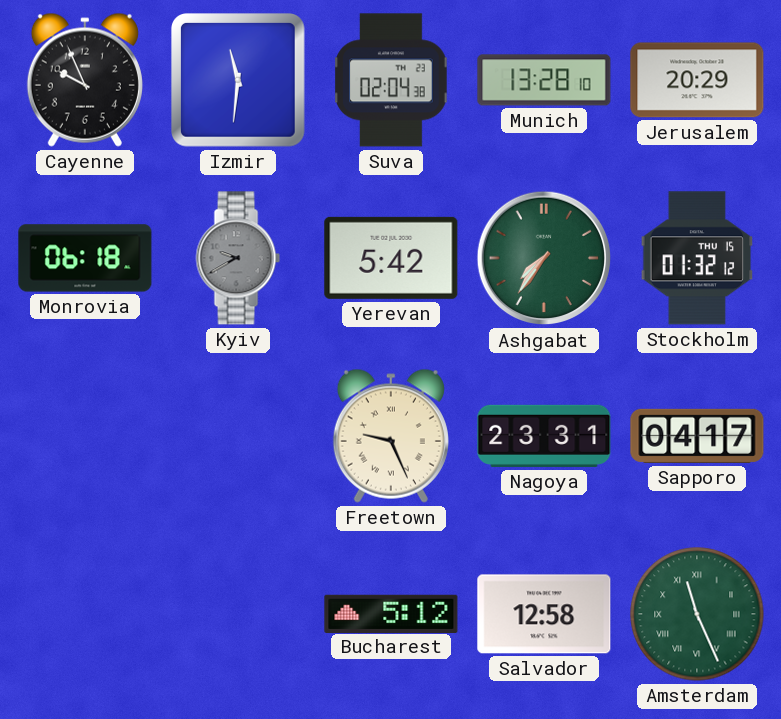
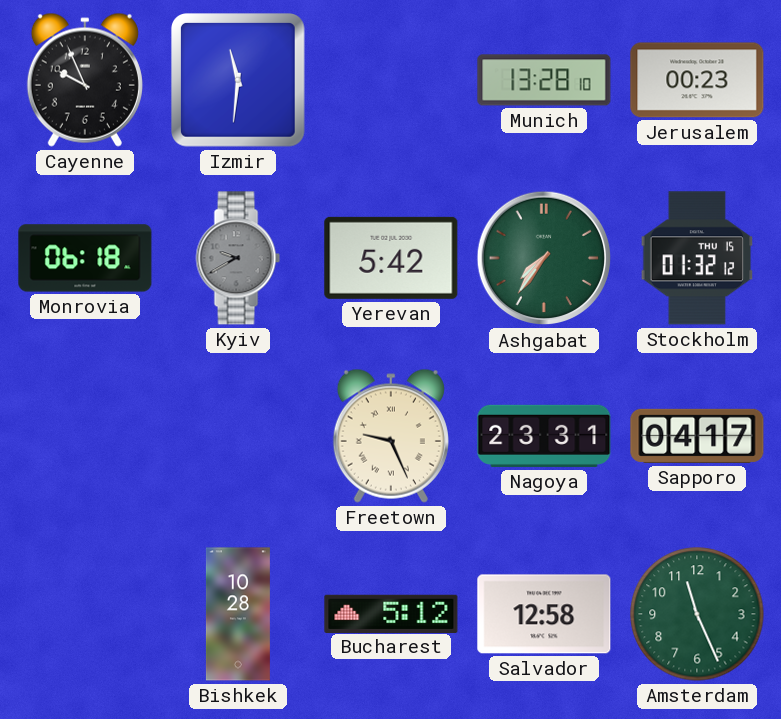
Suva: 02:04 -> none
Jerusalem: 20:29 -> 00:23
Bishkek: none -> 10:28
Amsterdam numerals: Roman -> Arabic
